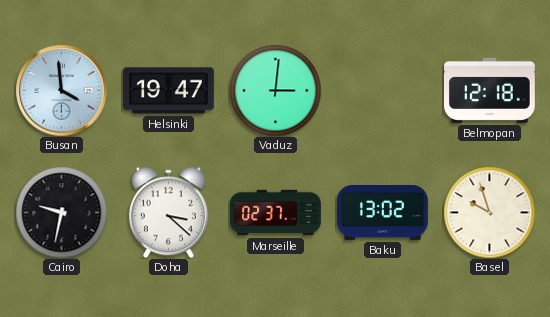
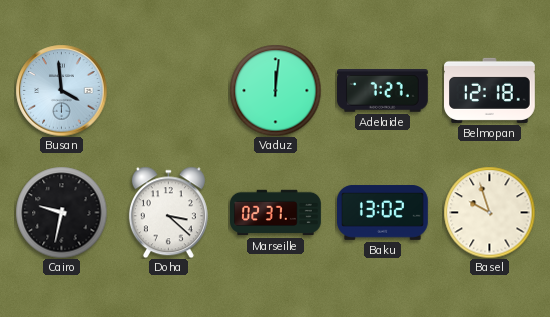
Helsinki: 19:47 -> none
Vaduz: 3:01 -> 12:01
Adelaide: none -> 7:27
